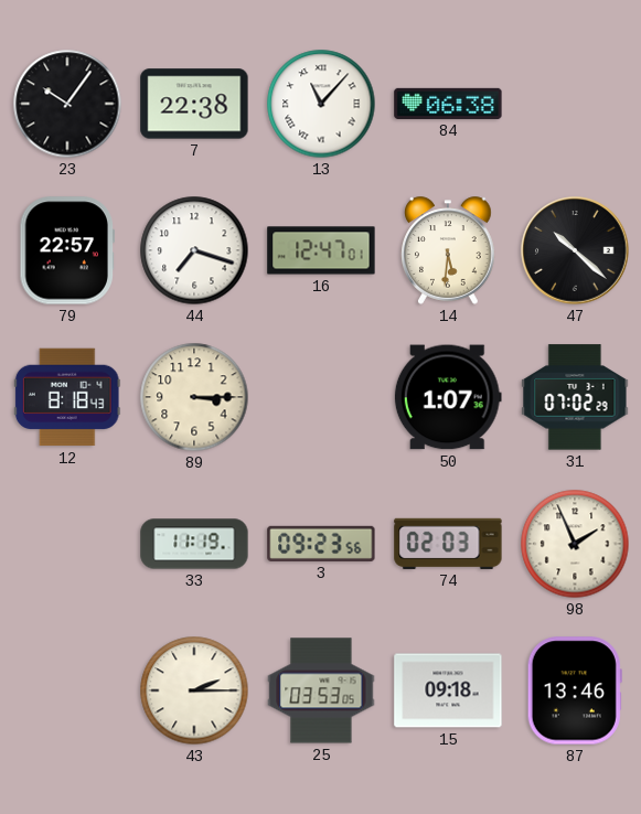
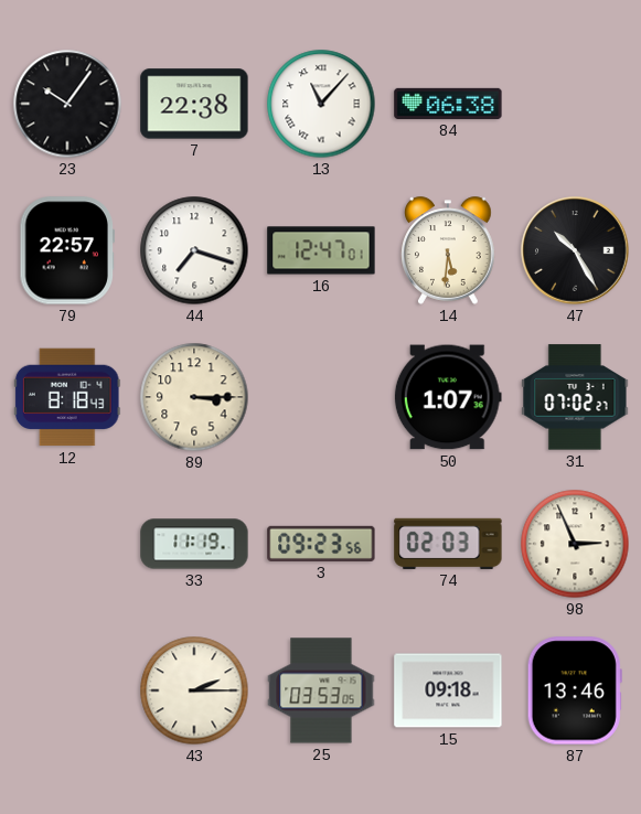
47: 10:22 -> 10:25
31: 07:02:29 -> 07:02:27
98: 1:56 -> 2:56
